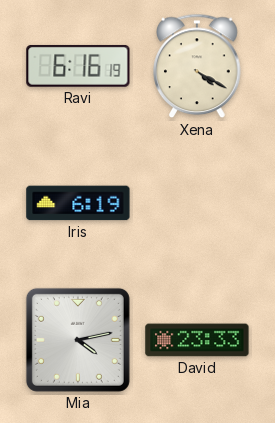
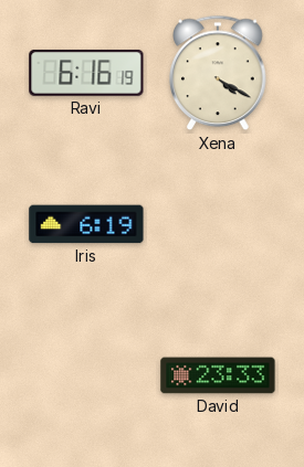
Mia: 4:13 -> none
